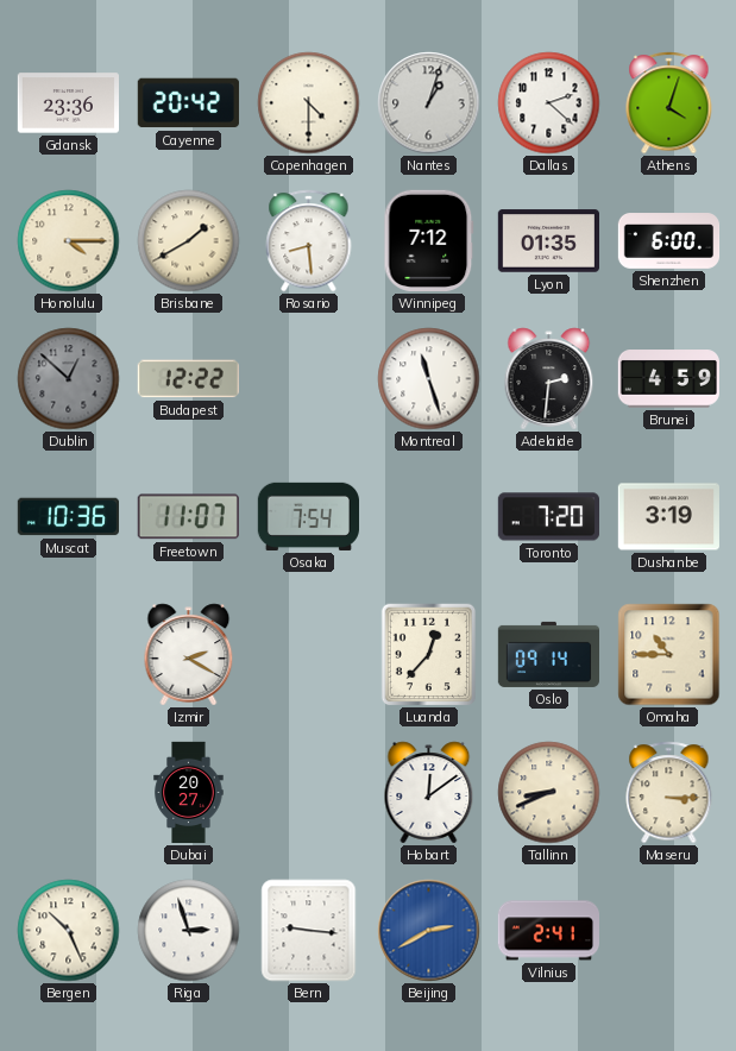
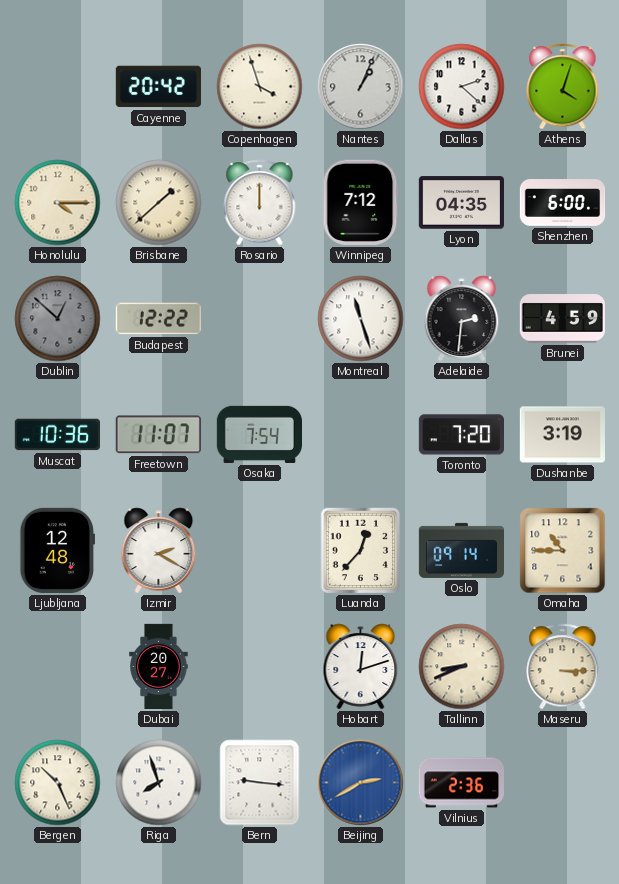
Gdansk: 23:36 -> none
Copenhagen: 4:30 -> 3:57
Nantes: 1:03 -> 1:04
Brisbane: 1:40 -> 1:38
Rosario: 8:29 -> 12:00
Lyon: 01:35 -> 04:35
Ljubljana: none -> 12:48
Hobart: 12:09 -> 12:12
Riga: 2:57 -> 7:57
Vilnius: 2:41 -> 2:36
